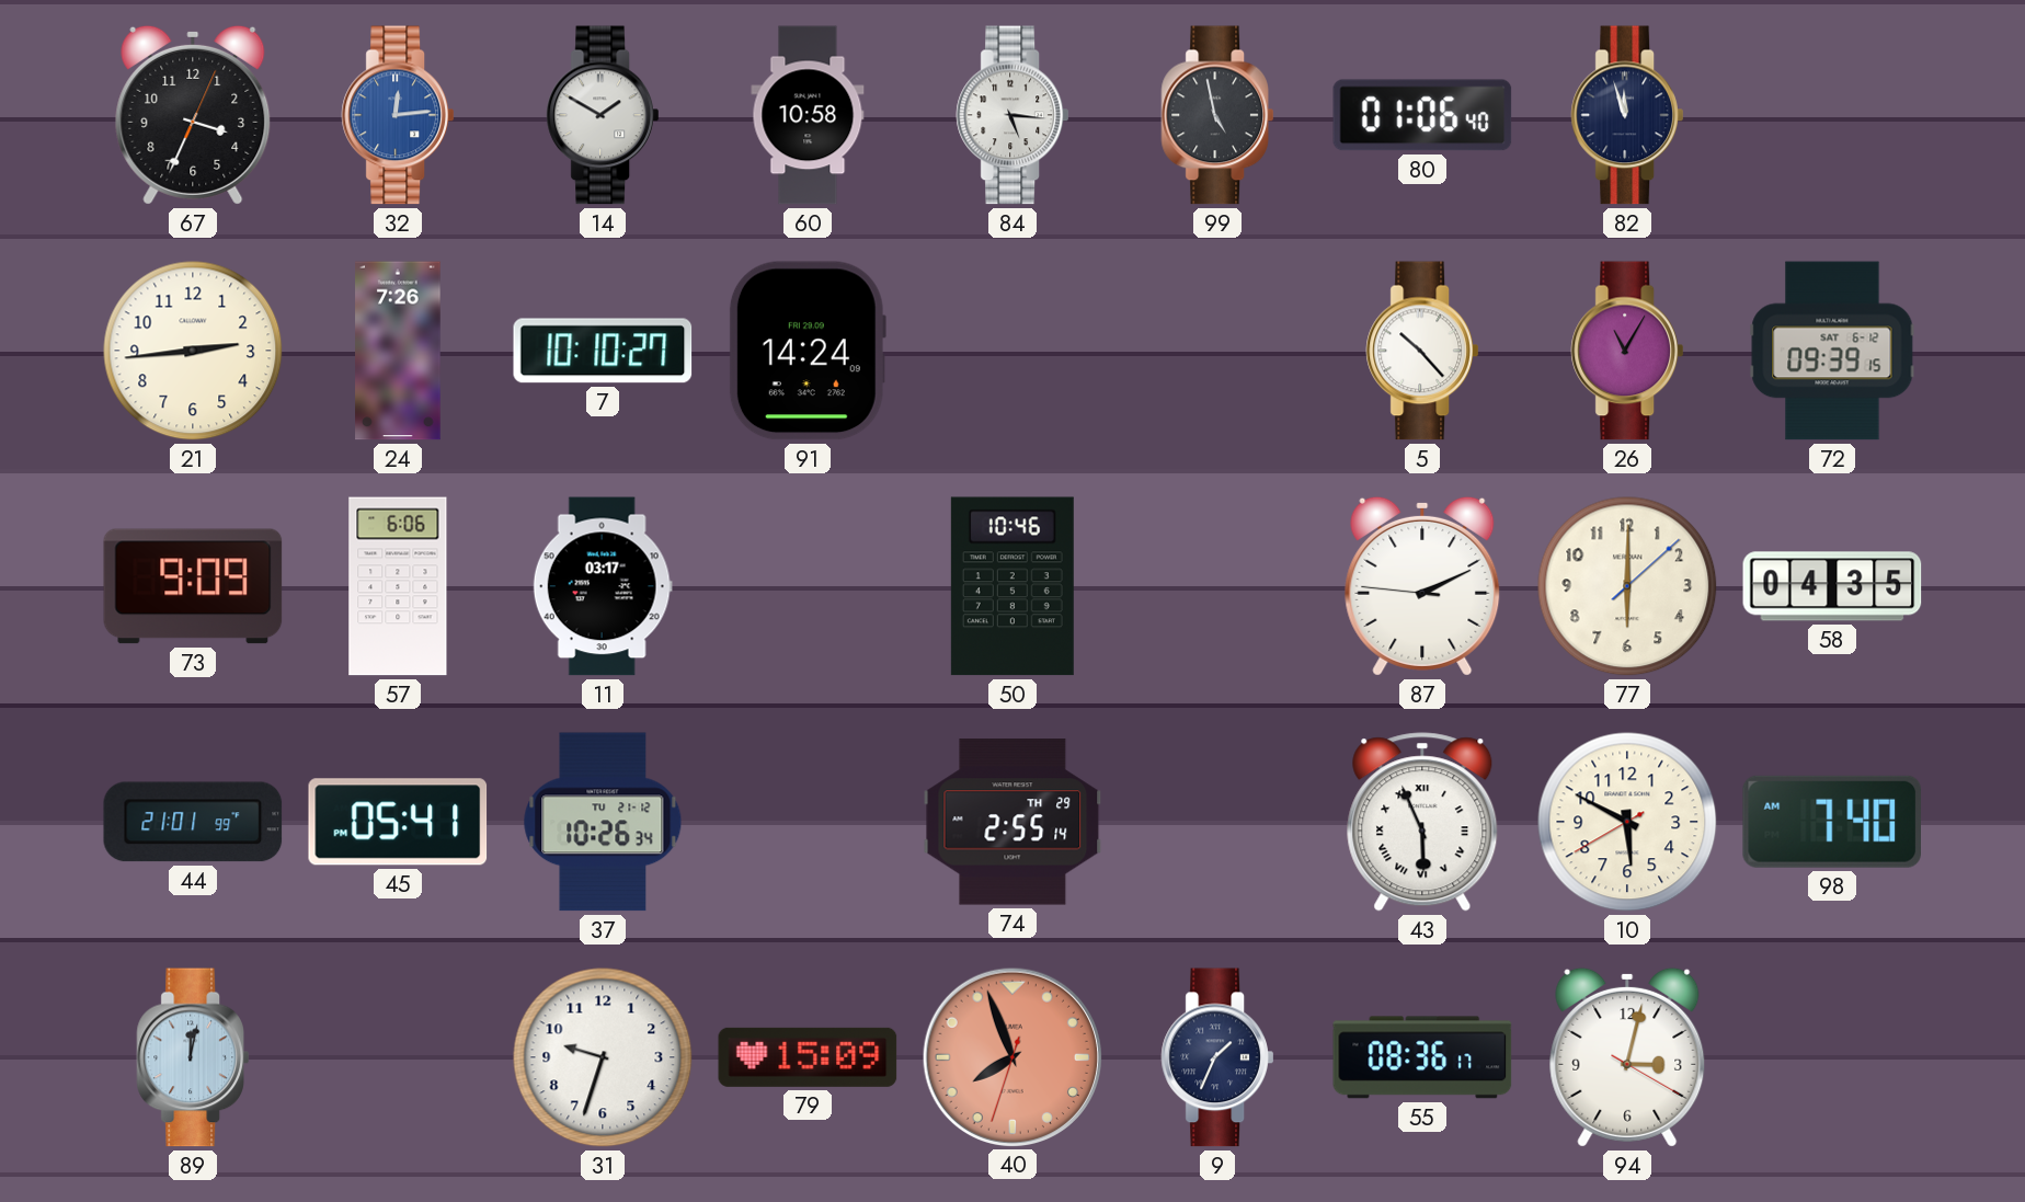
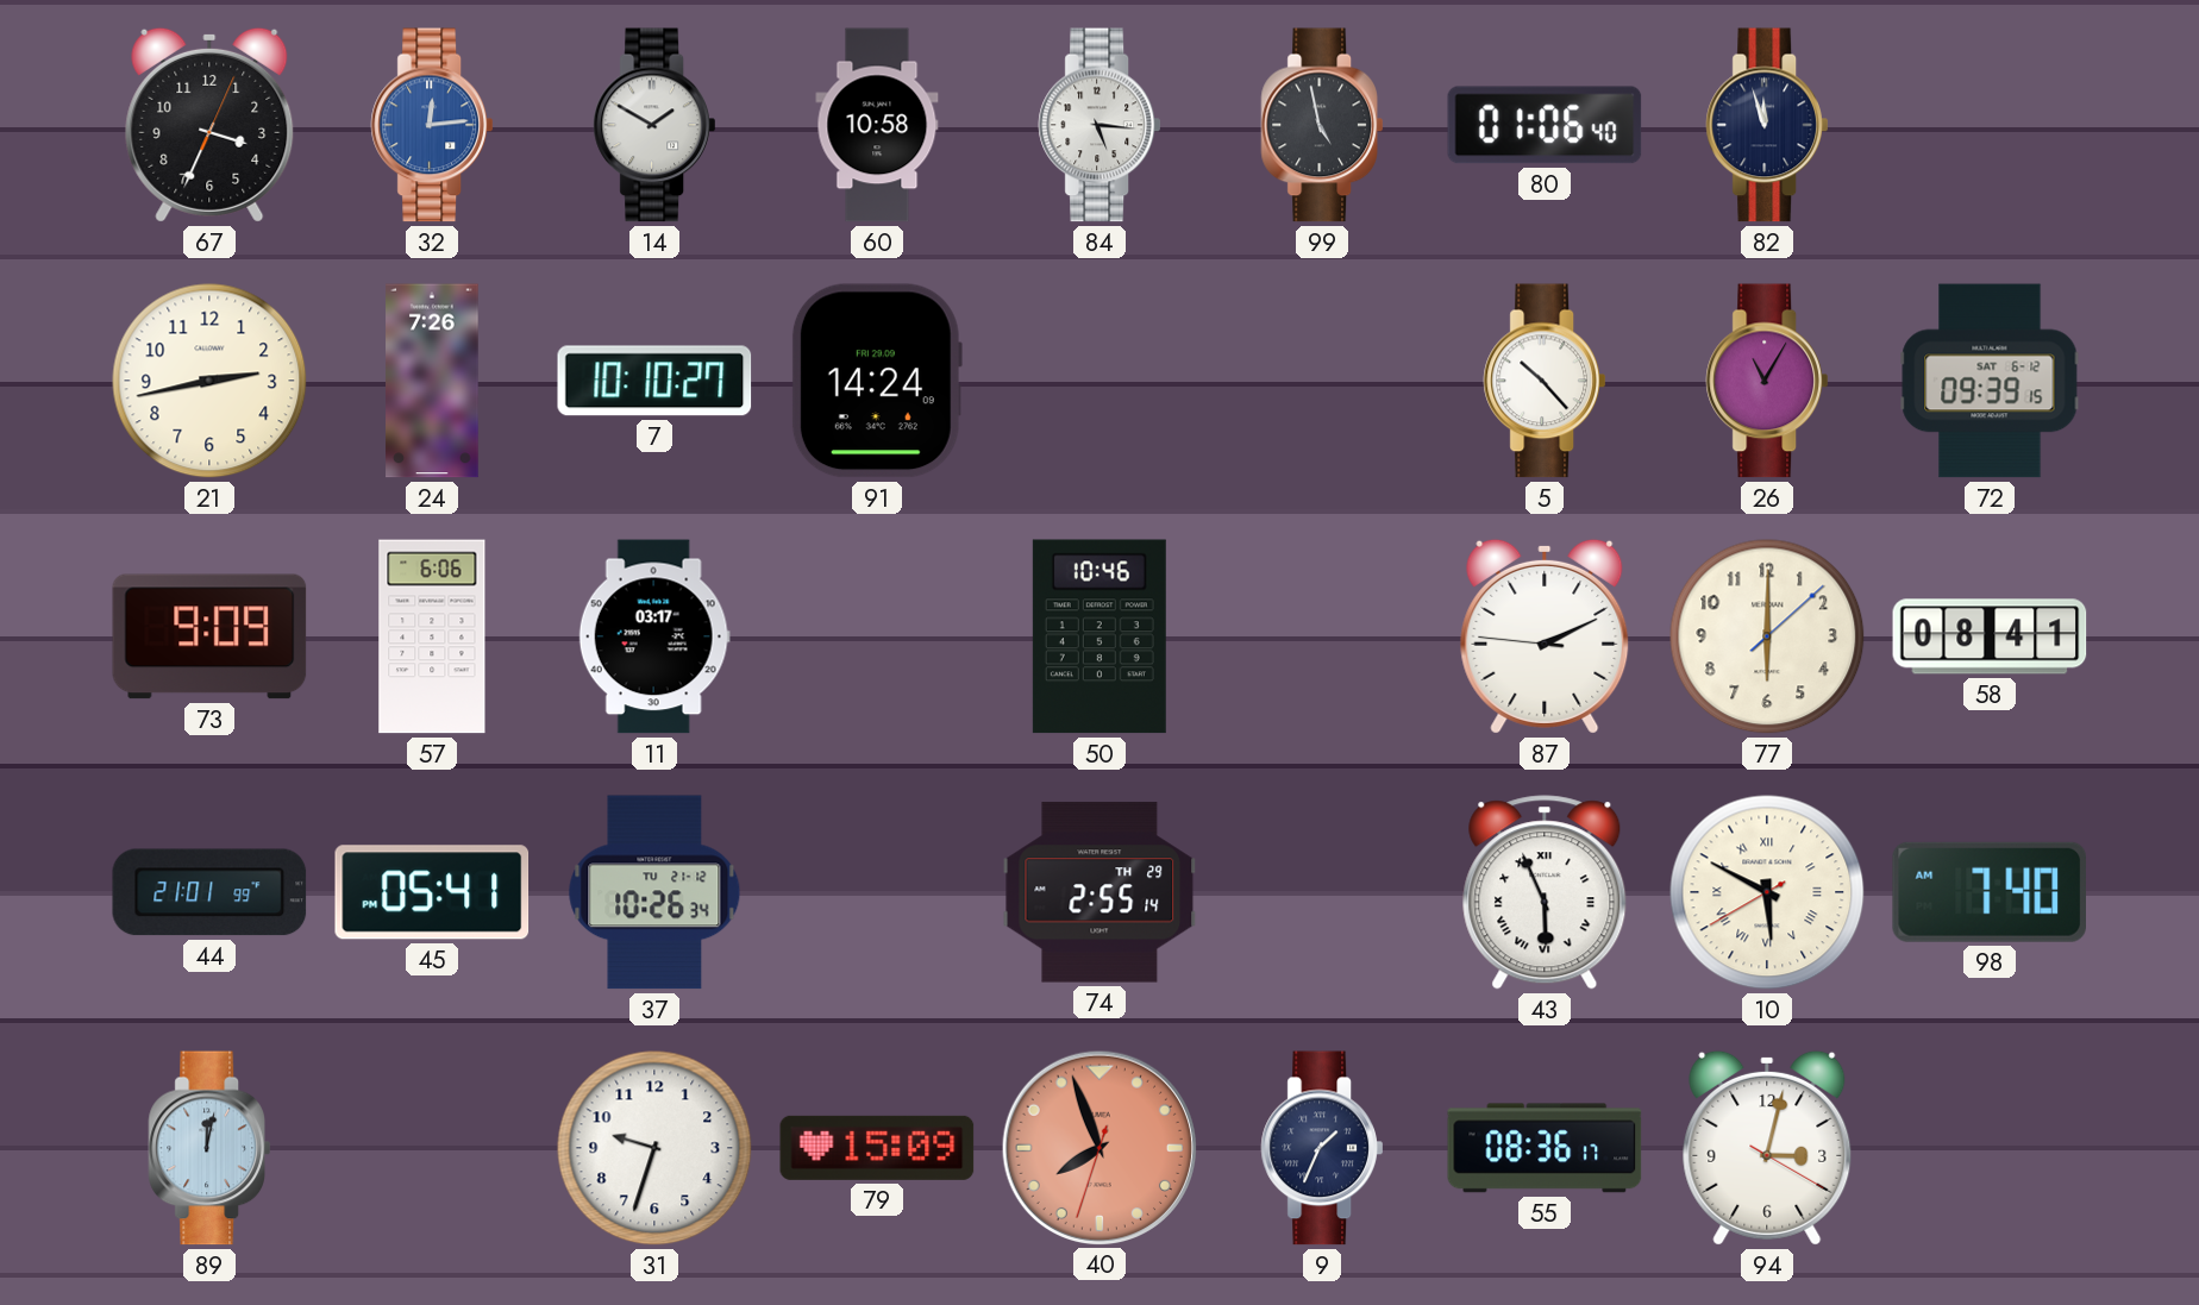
21: 2:44 -> 2:43
58: 04:35 -> 08:41
10 numerals: Arabic -> Roman
